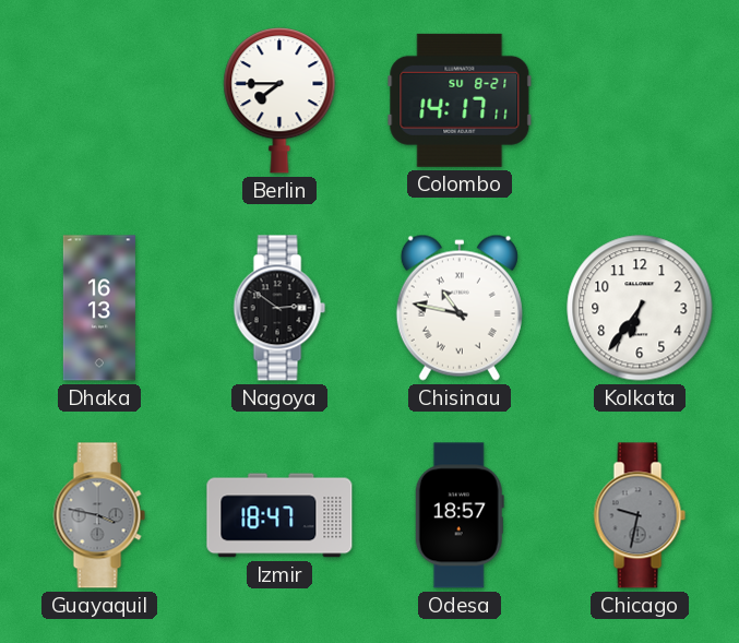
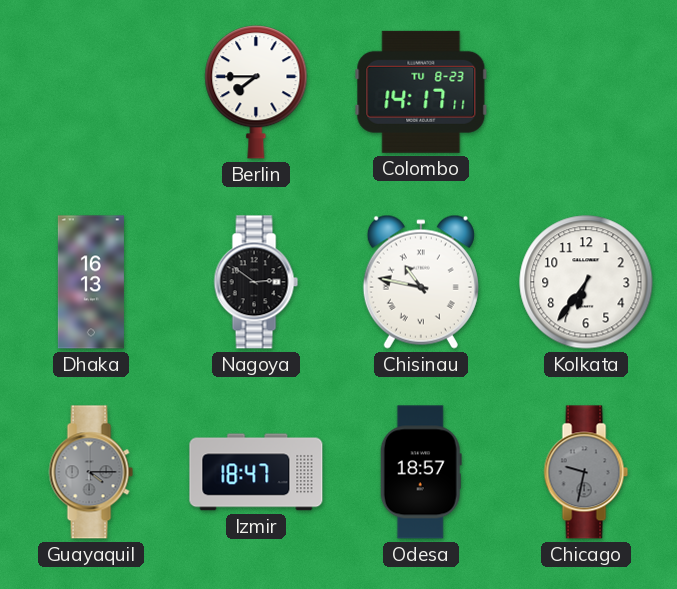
Colombo date: SU 8-21 -> TU 8-23
Guayaquil: 3:47 -> 4:15
